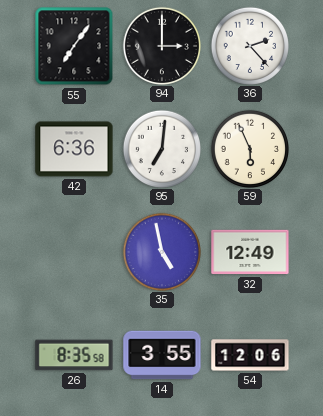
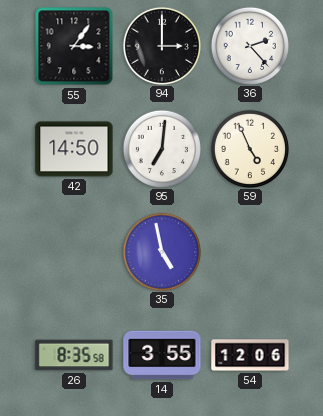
55: 7:06 -> 3:06
42: 6:36 -> 14:50
59: 5:56 -> 4:56
32: 12:49 -> none
